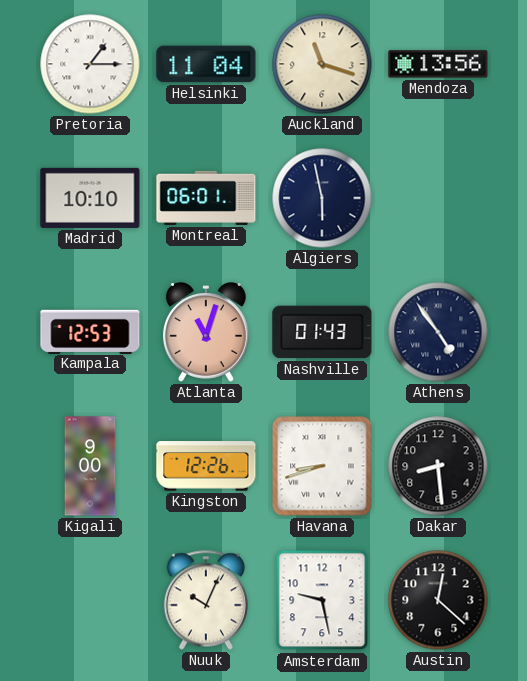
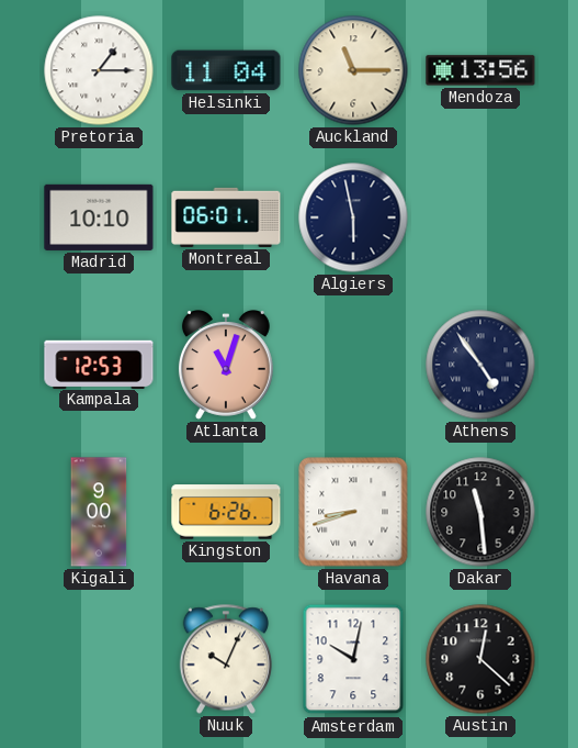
Auckland: 11:18 -> 11:15
Nashville: 01:43 -> none
Kingston: 12:26 -> 6:26
Dakar: 8:29 -> 11:29
Amsterdam: 9:28 -> 10:02
